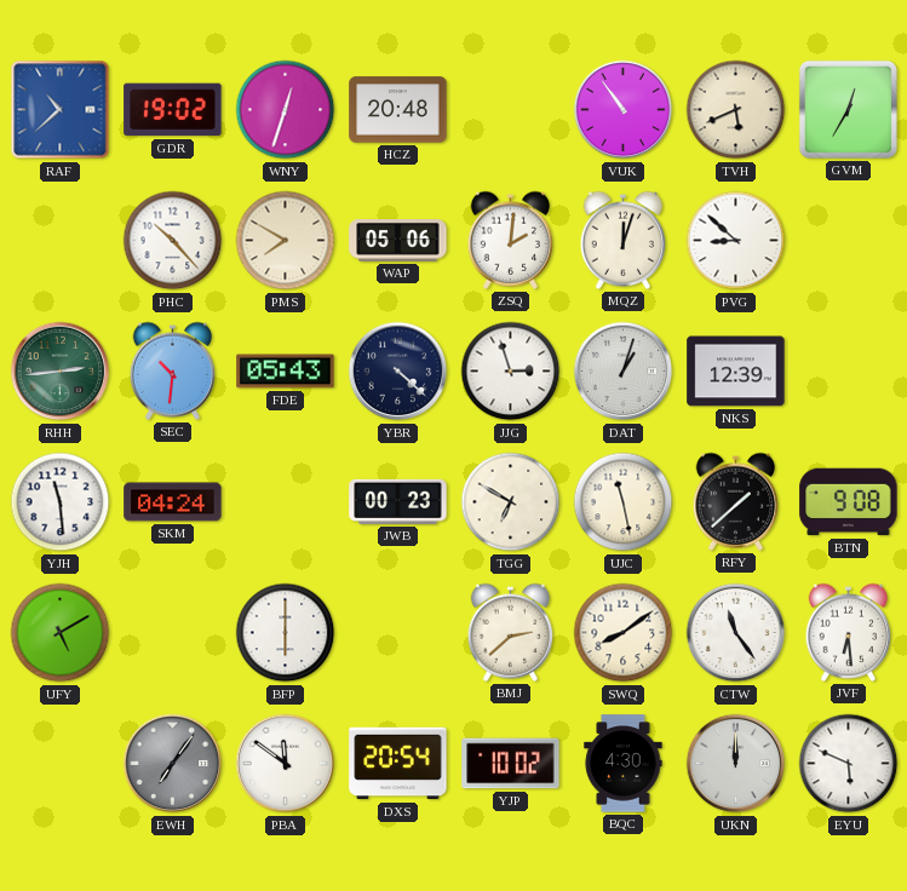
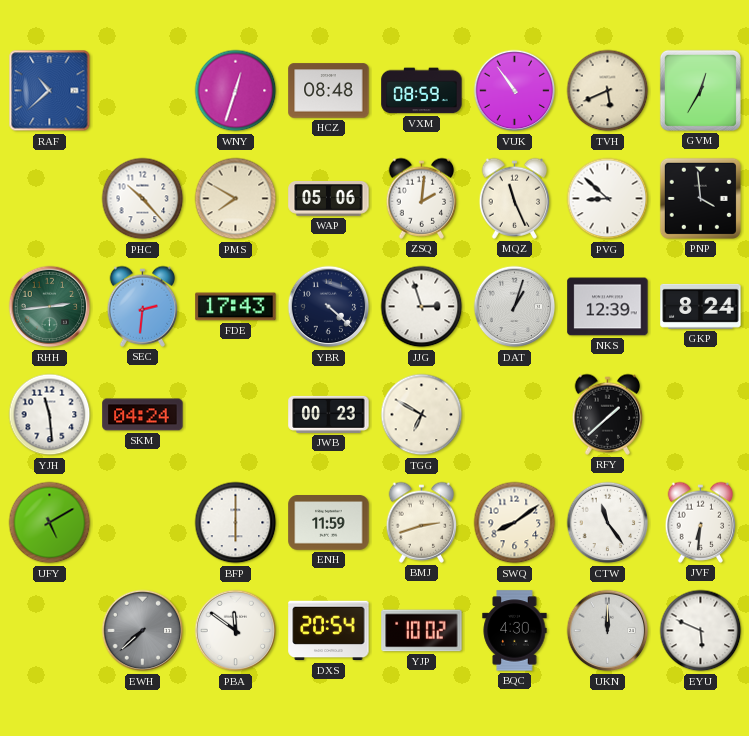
GDR: 19:02 -> none
HCZ: 20:48 -> 08:48
VXM: none -> 08:59
MQZ: 12:03 -> 11:26
PNP: none -> 3:59
SEC: 10:31 -> 2:31
FDE: 05:43 -> 17:43
GKP: none -> 8:24
UJC: 11:28 -> none
BTN: 9:08 -> none
ENH: none -> 11:59
BMJ: 2:38 -> 2:42
JVF: 6:29 -> 6:31
EWH: 7:06 -> 7:38
